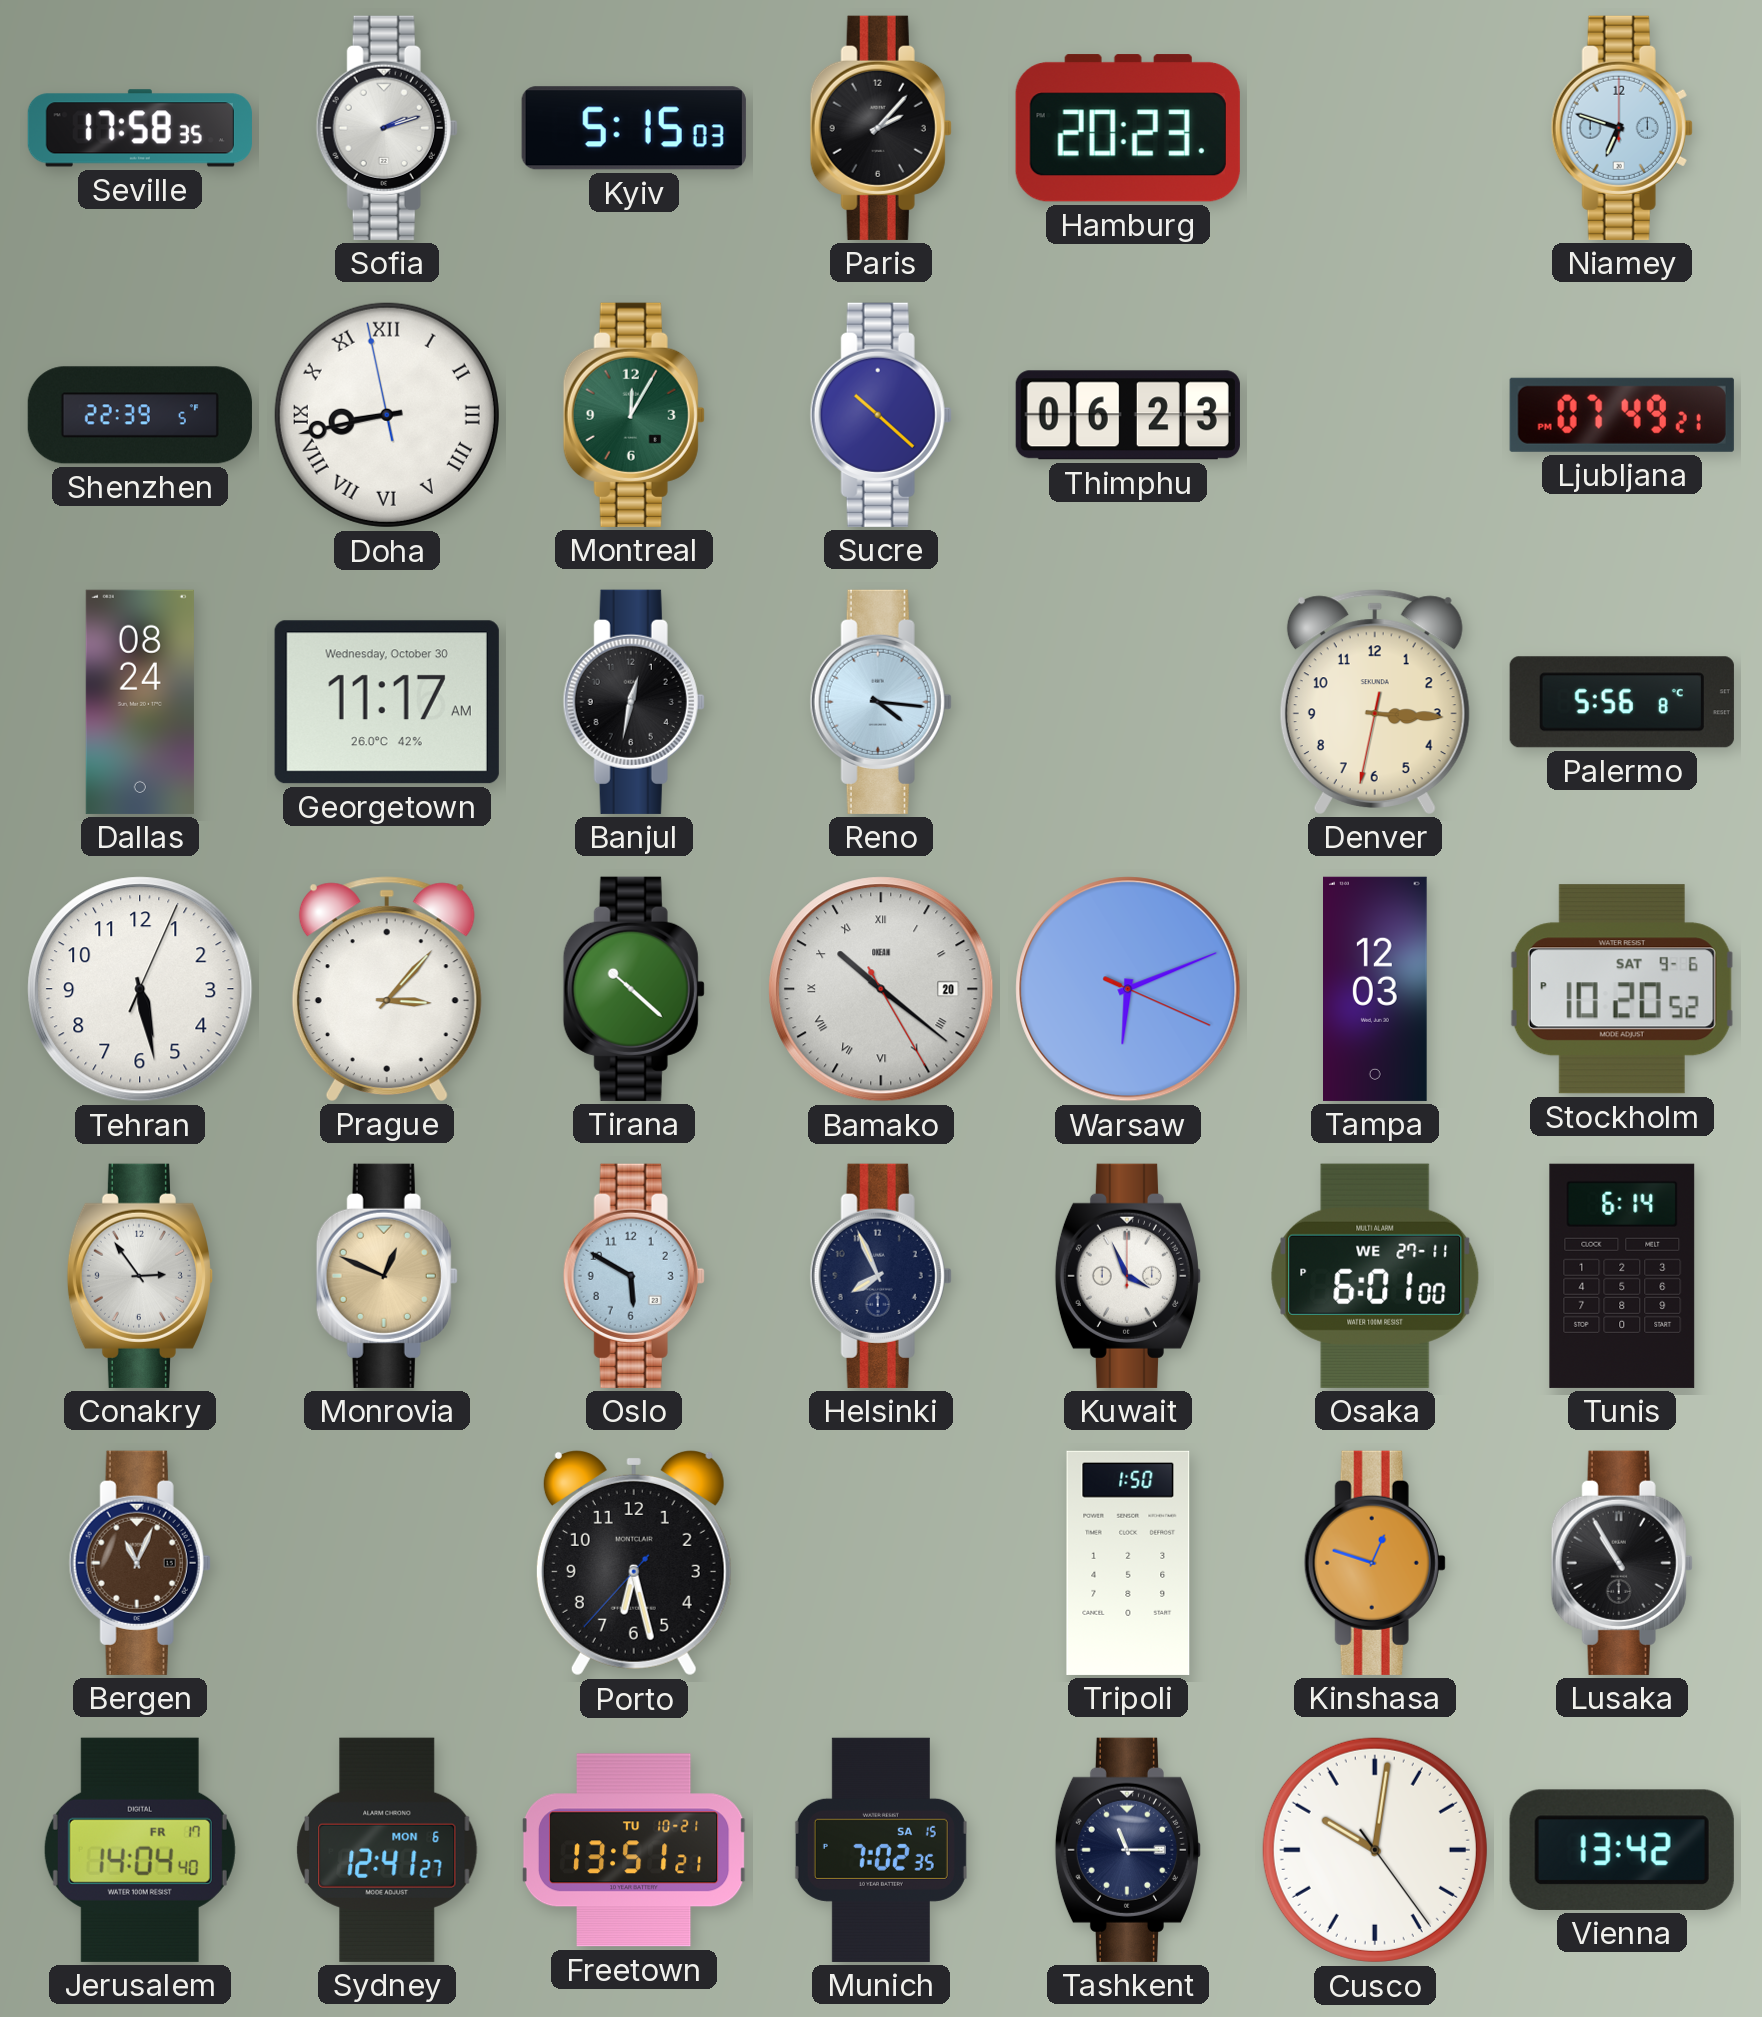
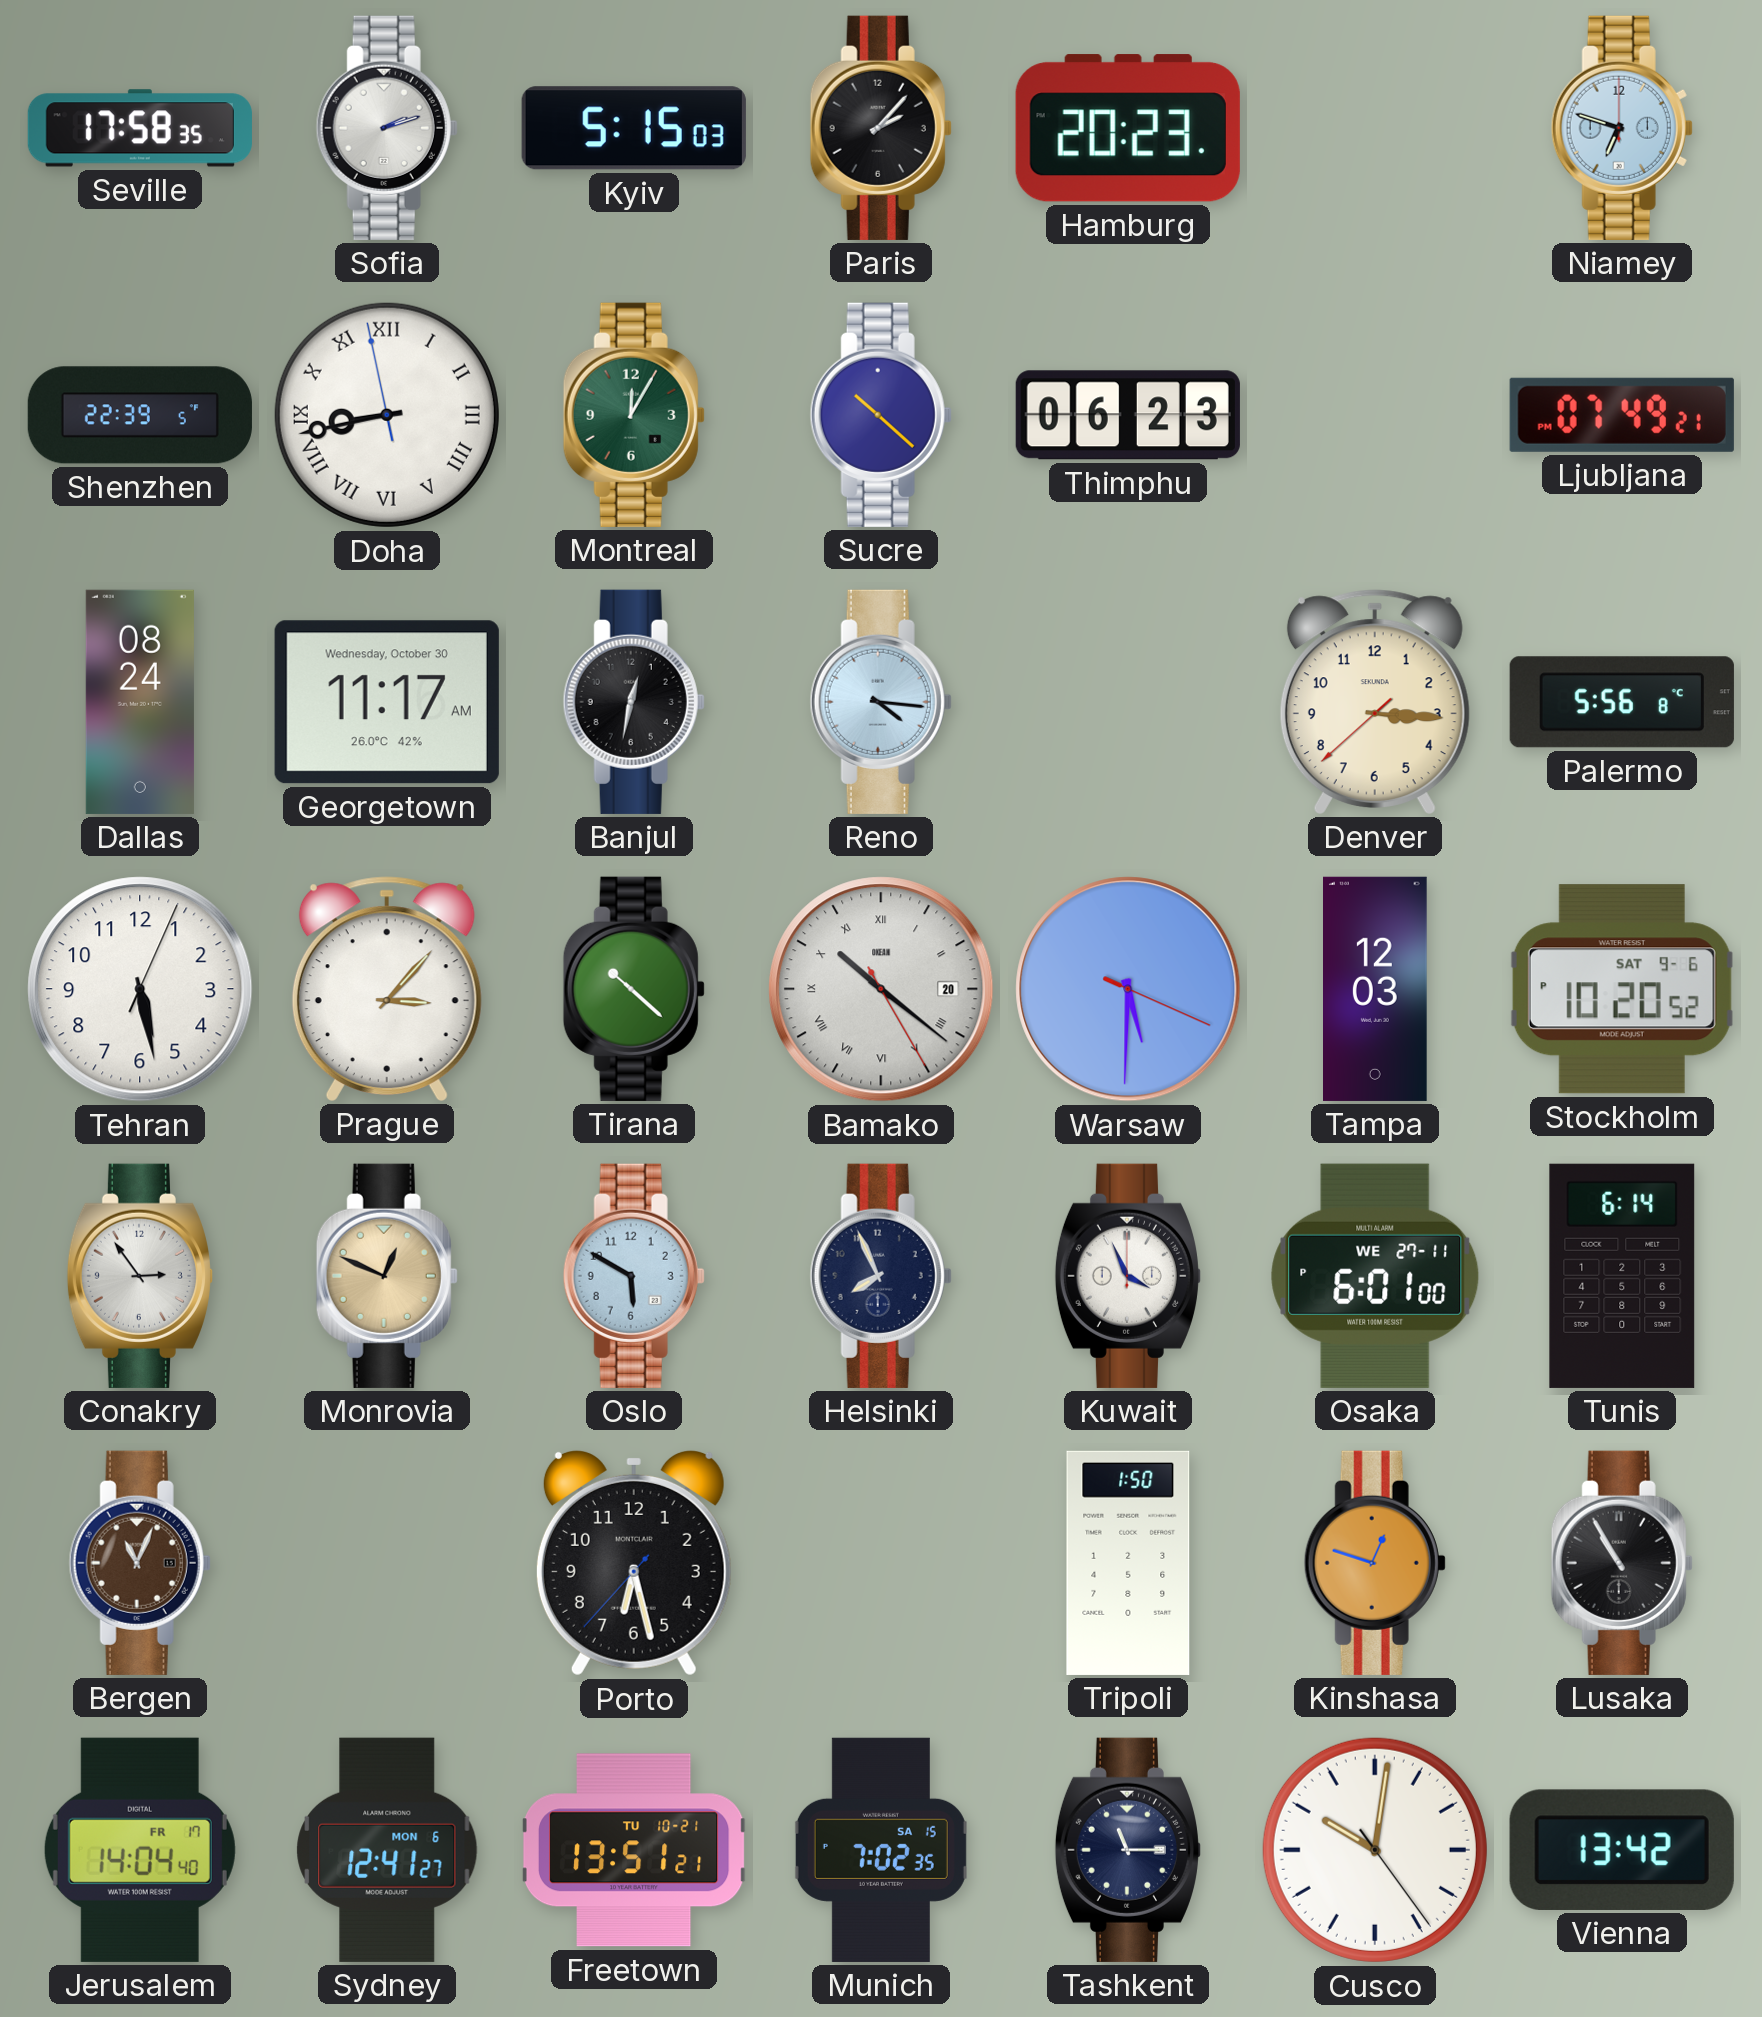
Denver: 3:15:32 -> 3:15:38
Warsaw: 6:11 -> 5:30
